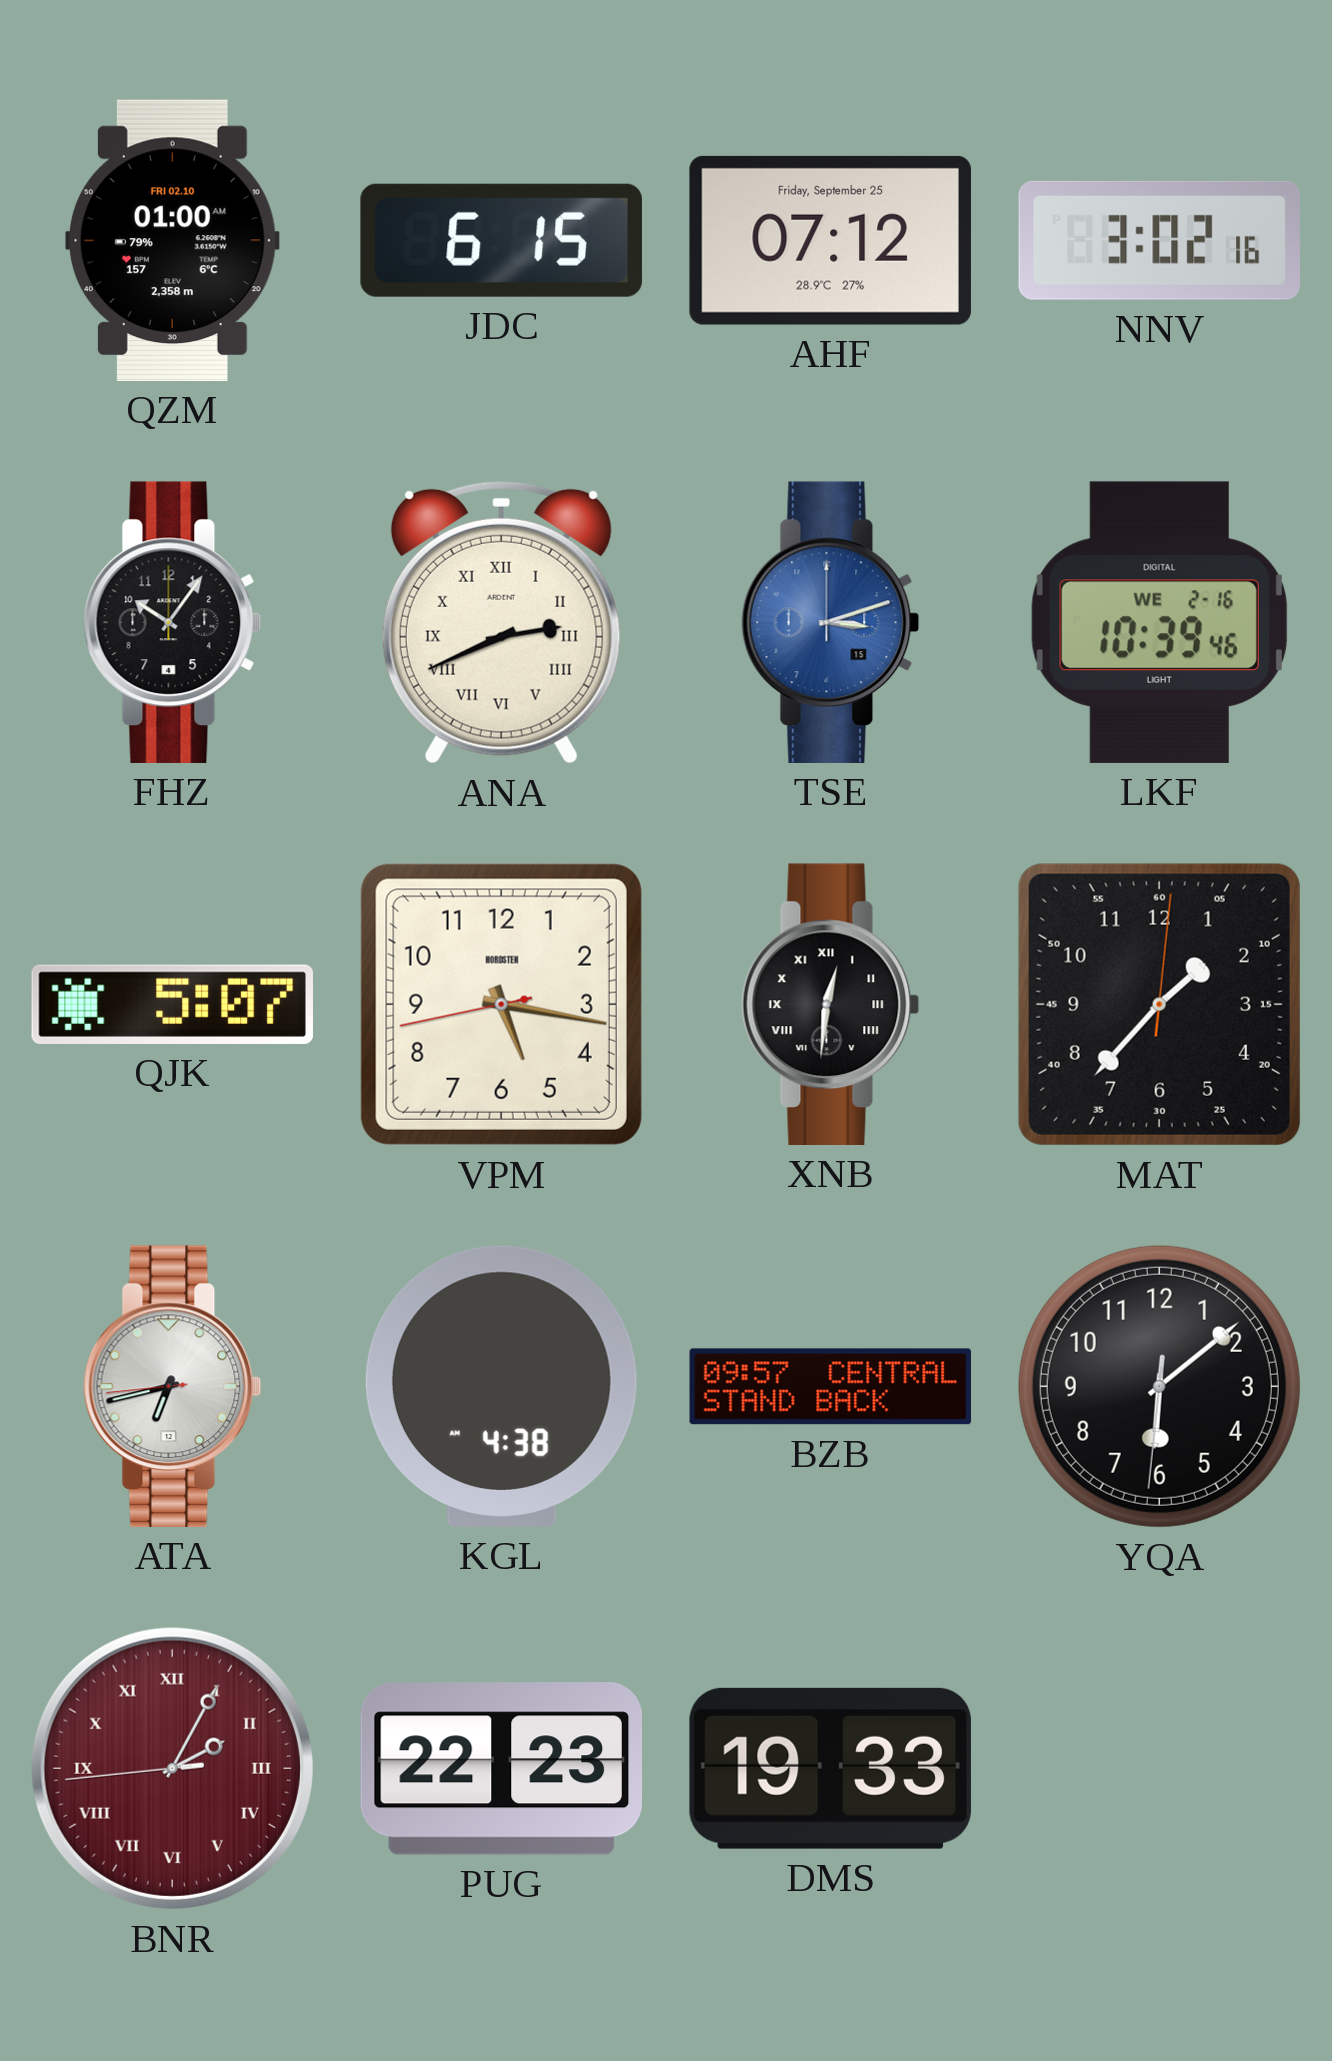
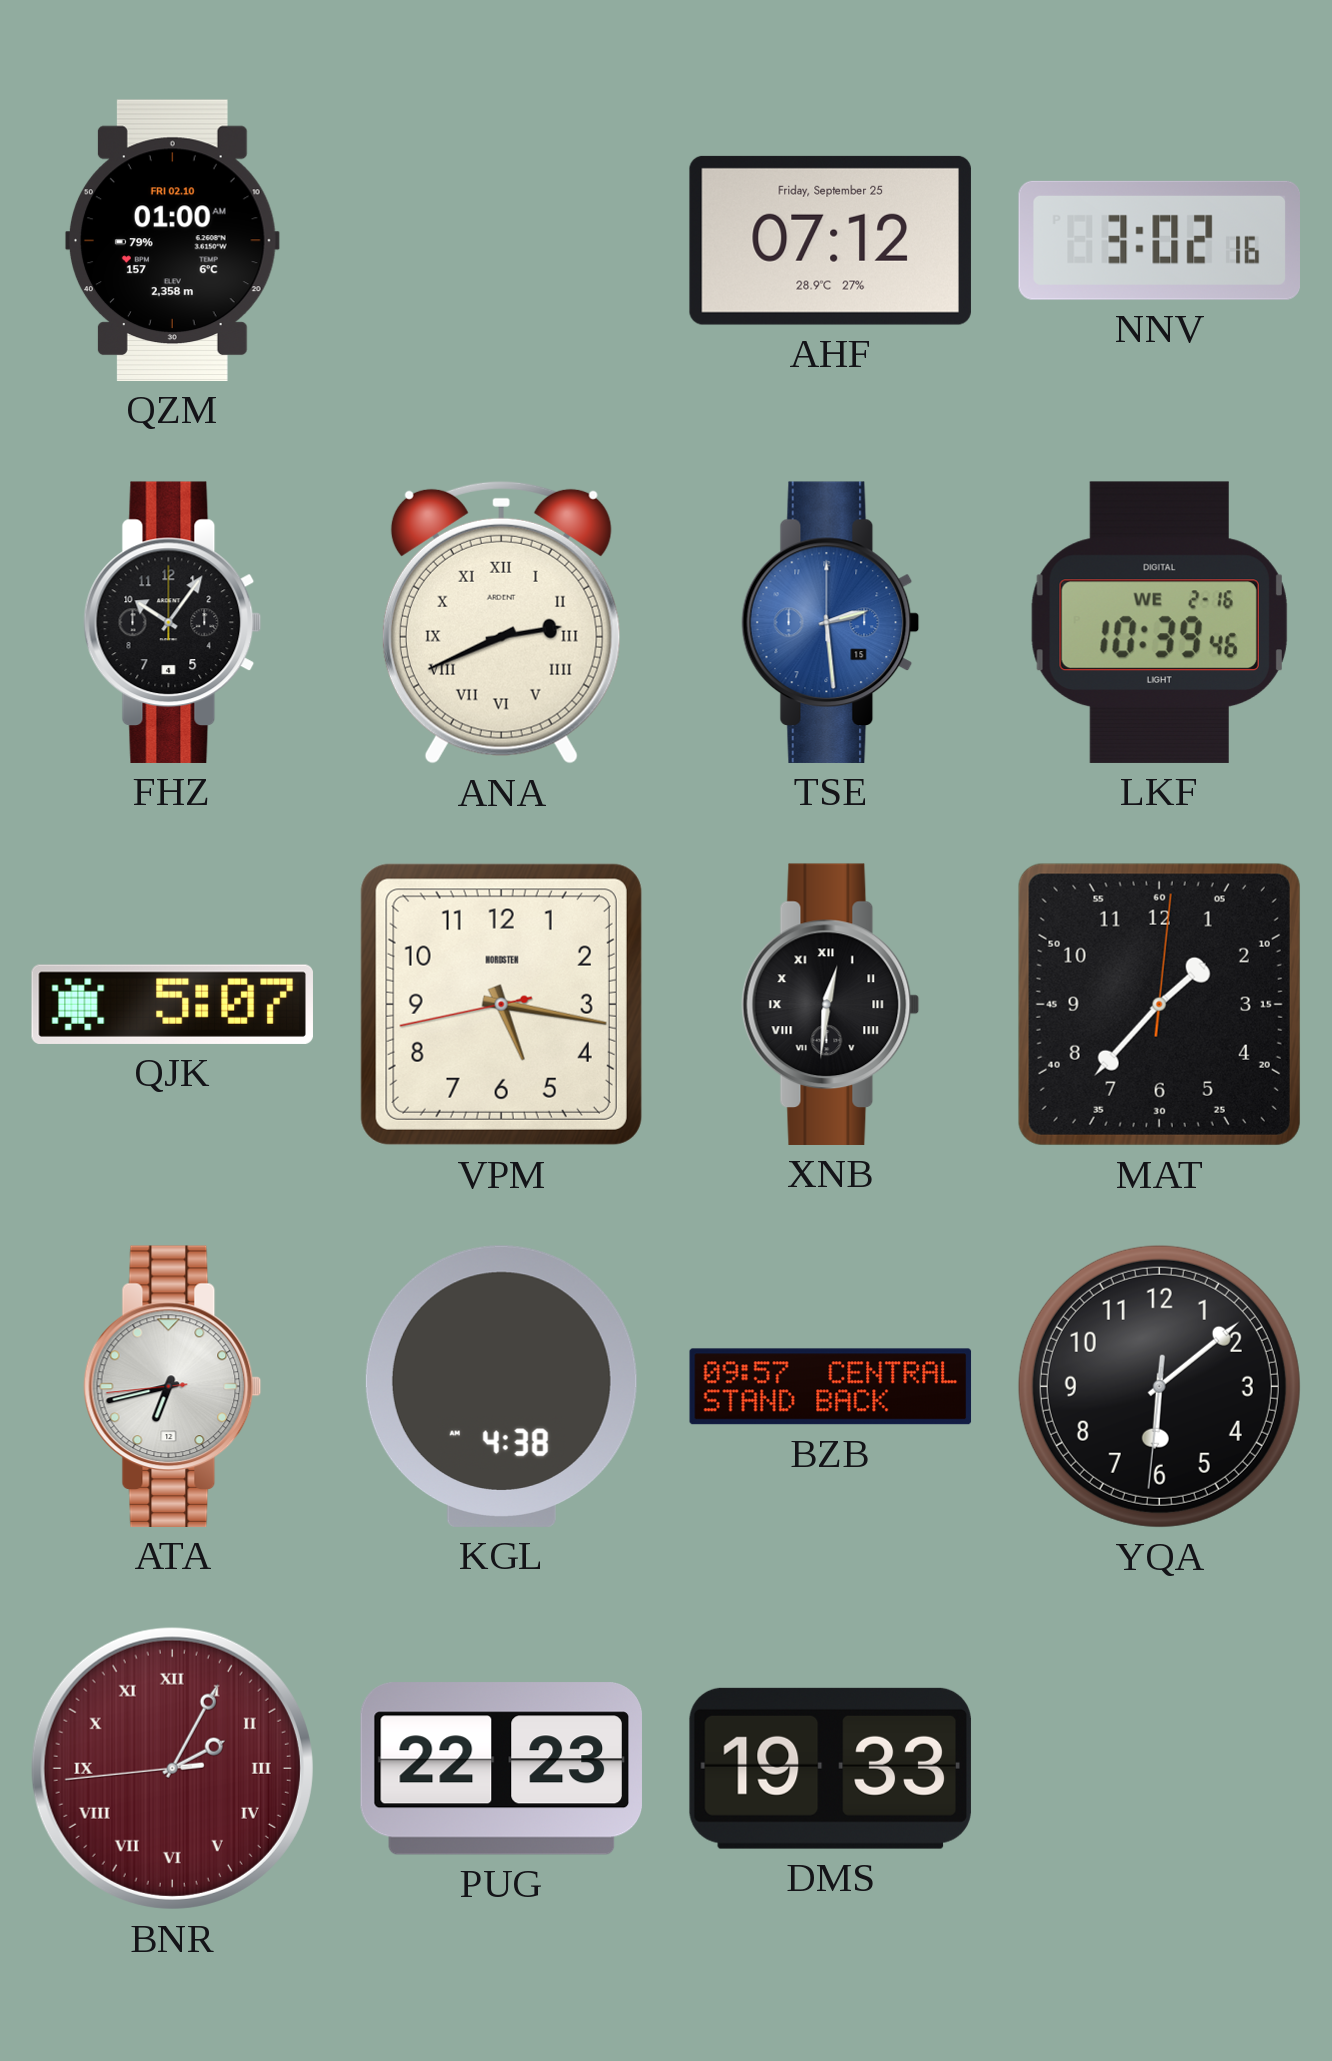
JDC: 6:15 -> none
TSE: 3:12 -> 2:29
